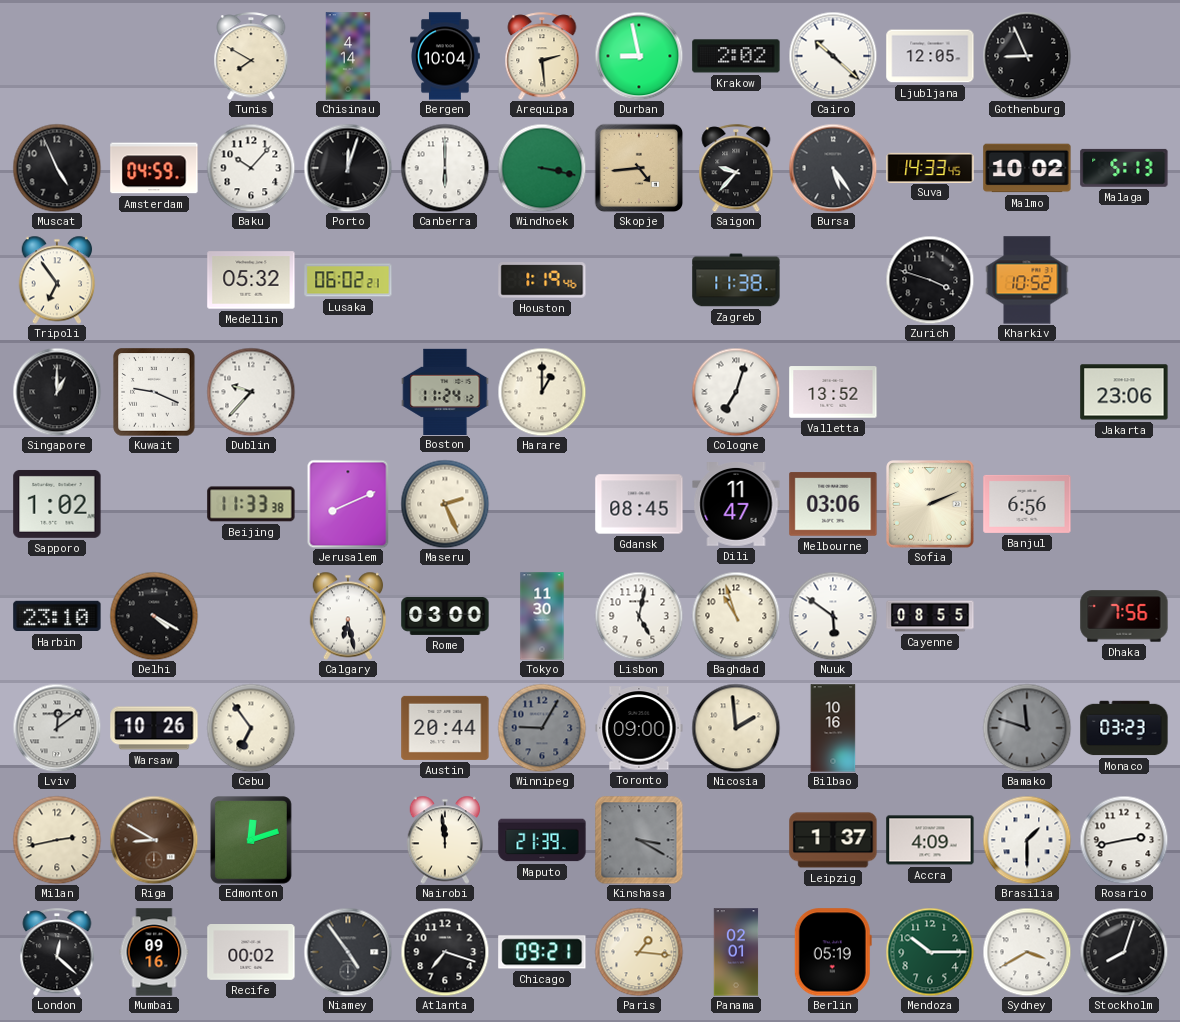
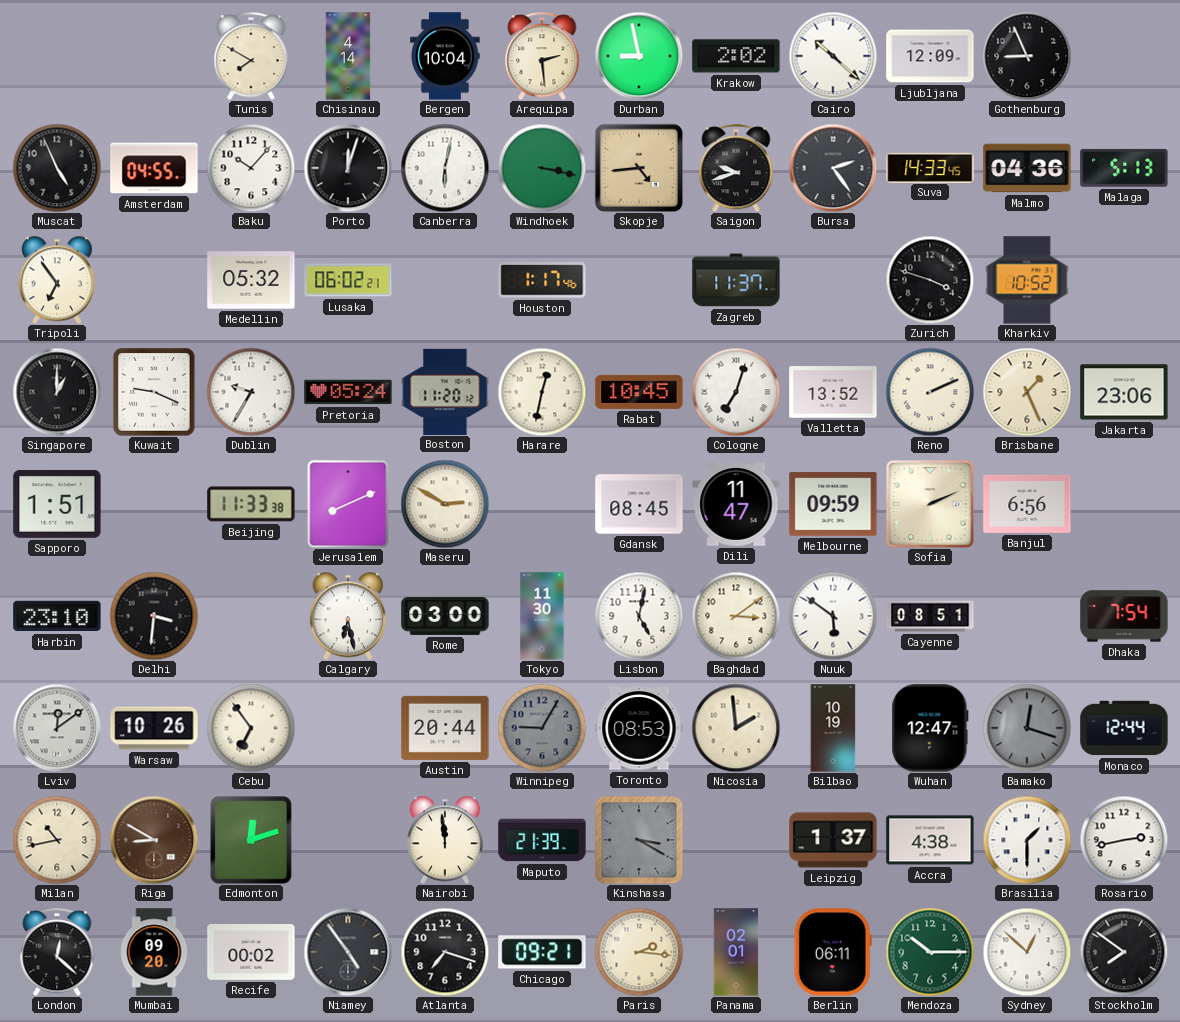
Ljubljana: 12:05 -> 12:09
Amsterdam: 04:59 -> 04:55
Canberra: 6:00 -> 6:02
Saigon: 9:37 -> 9:42
Bursa: 5:24 -> 2:24
Malmo: 10:02 -> 04:36
Houston: 1:19 -> 1:17
Zagreb: 11:38 -> 11:37
Dublin: 9:37 -> 9:35
Pretoria: none -> 05:24
Boston: 11:24 -> 11:20
Harare: 1:00 -> 12:32
Rabat: none -> 10:45
Reno: none -> 2:11
Brisbane: none -> 1:26
Sapporo: 1:02 -> 1:51
Maseru: 2:26 -> 2:50
Melbourne: 03:06 -> 09:59
Delhi: 4:20 -> 3:31
Baghdad: 10:57 -> 3:09
Cayenne: 08:55 -> 08:51
Dhaka: 7:56 -> 7:54
Toronto: 09:00 -> 08:53
Bilbao: 10:16 -> 10:19
Wuhan: none -> 12:47
Bamako: 11:48 -> 12:18
Monaco: 03:23 -> 12:44
Milan: 2:43 -> 10:43
Accra: 4:09 -> 4:38
Mumbai: 09:16 -> 09:20
Paris: 1:16 -> 2:16
Berlin: 05:19 -> 06:11
Sydney: 3:40 -> 12:52
Stockholm: 8:03 -> 7:51
